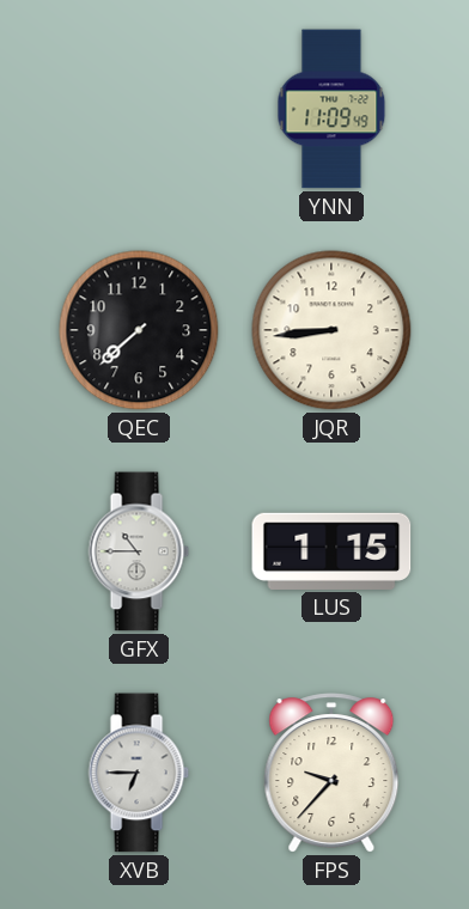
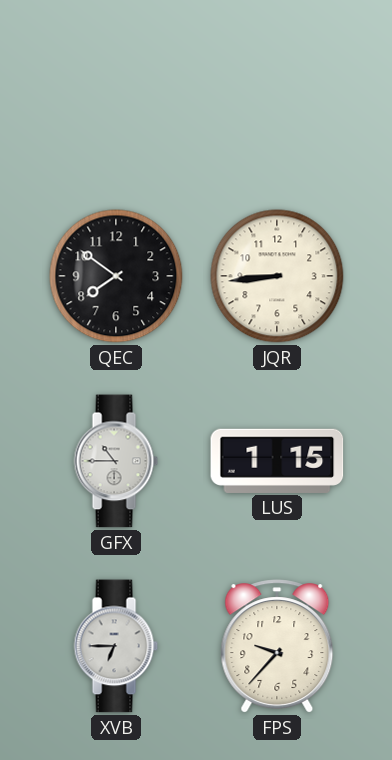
YNN: 11:09 -> none
QEC: 7:38 -> 7:51
